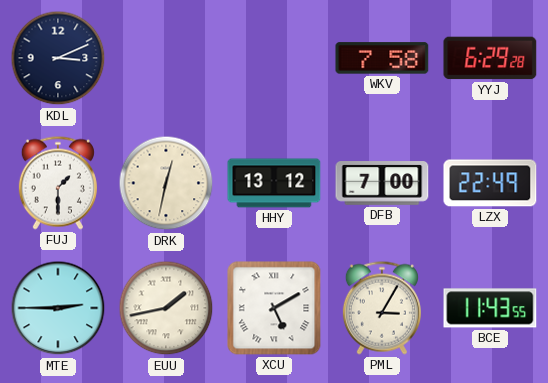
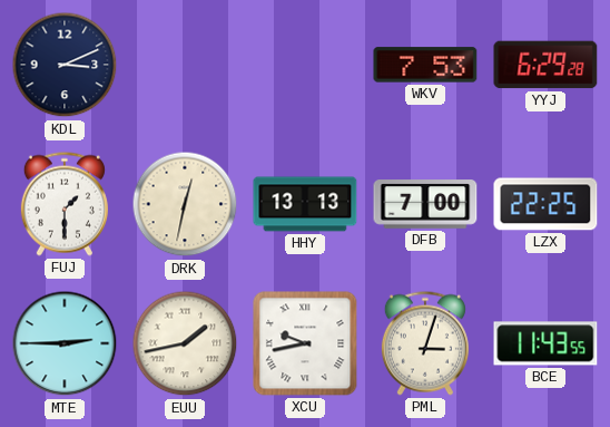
WKV: 7:58 -> 7:53
HHY: 13:12 -> 13:13
LZX: 22:49 -> 22:25
XCU: 5:10 -> 9:43
PML: 3:05 -> 3:03
